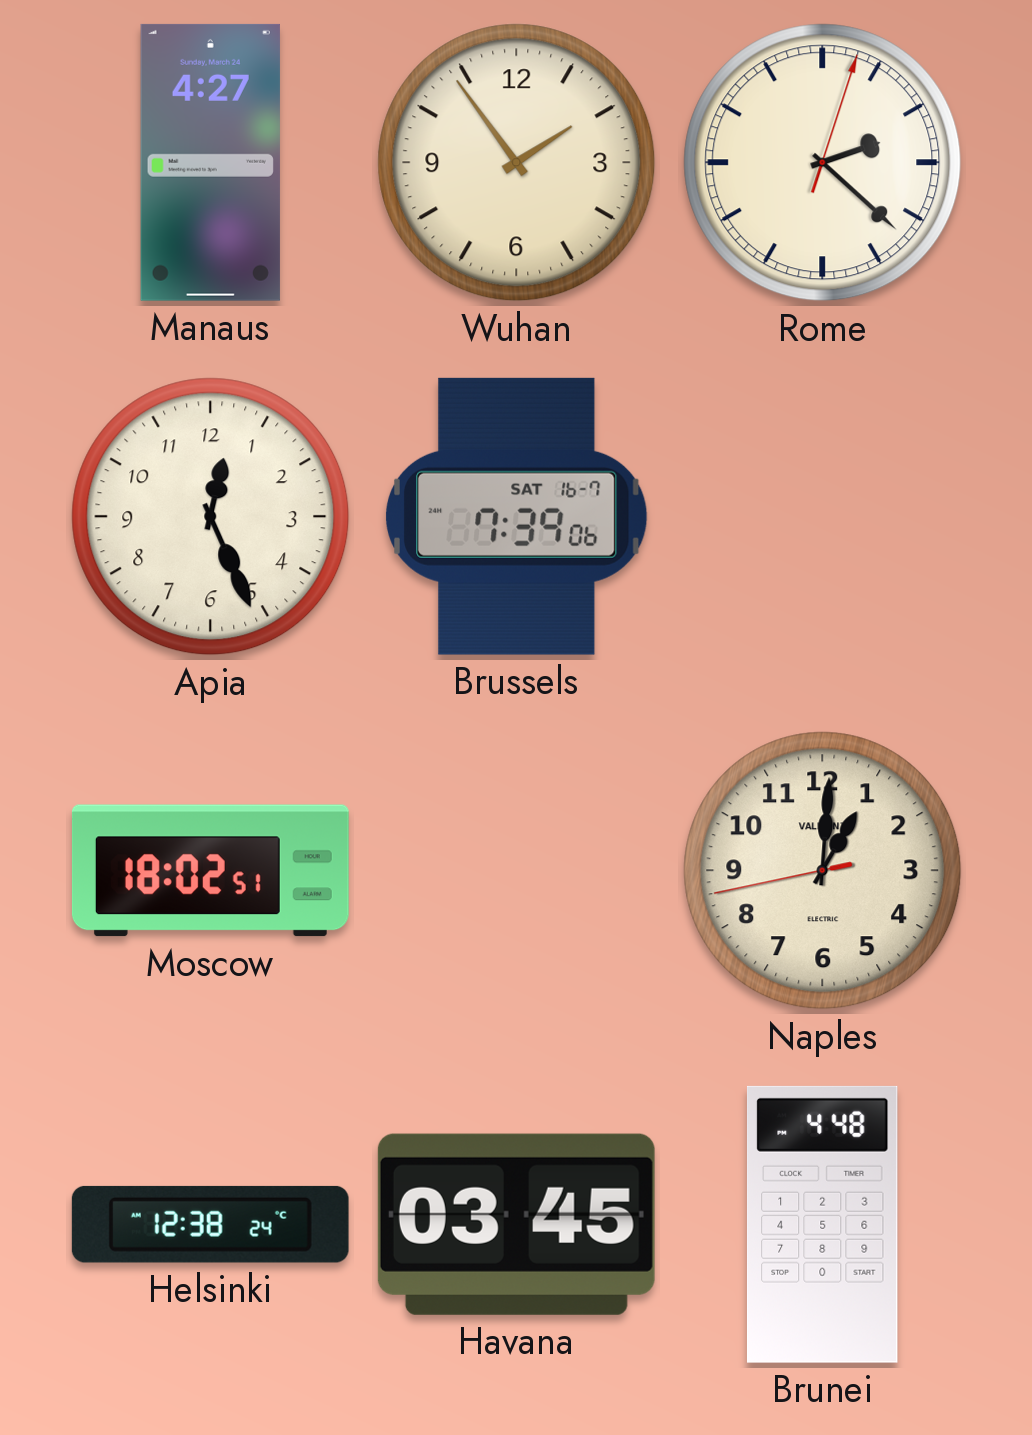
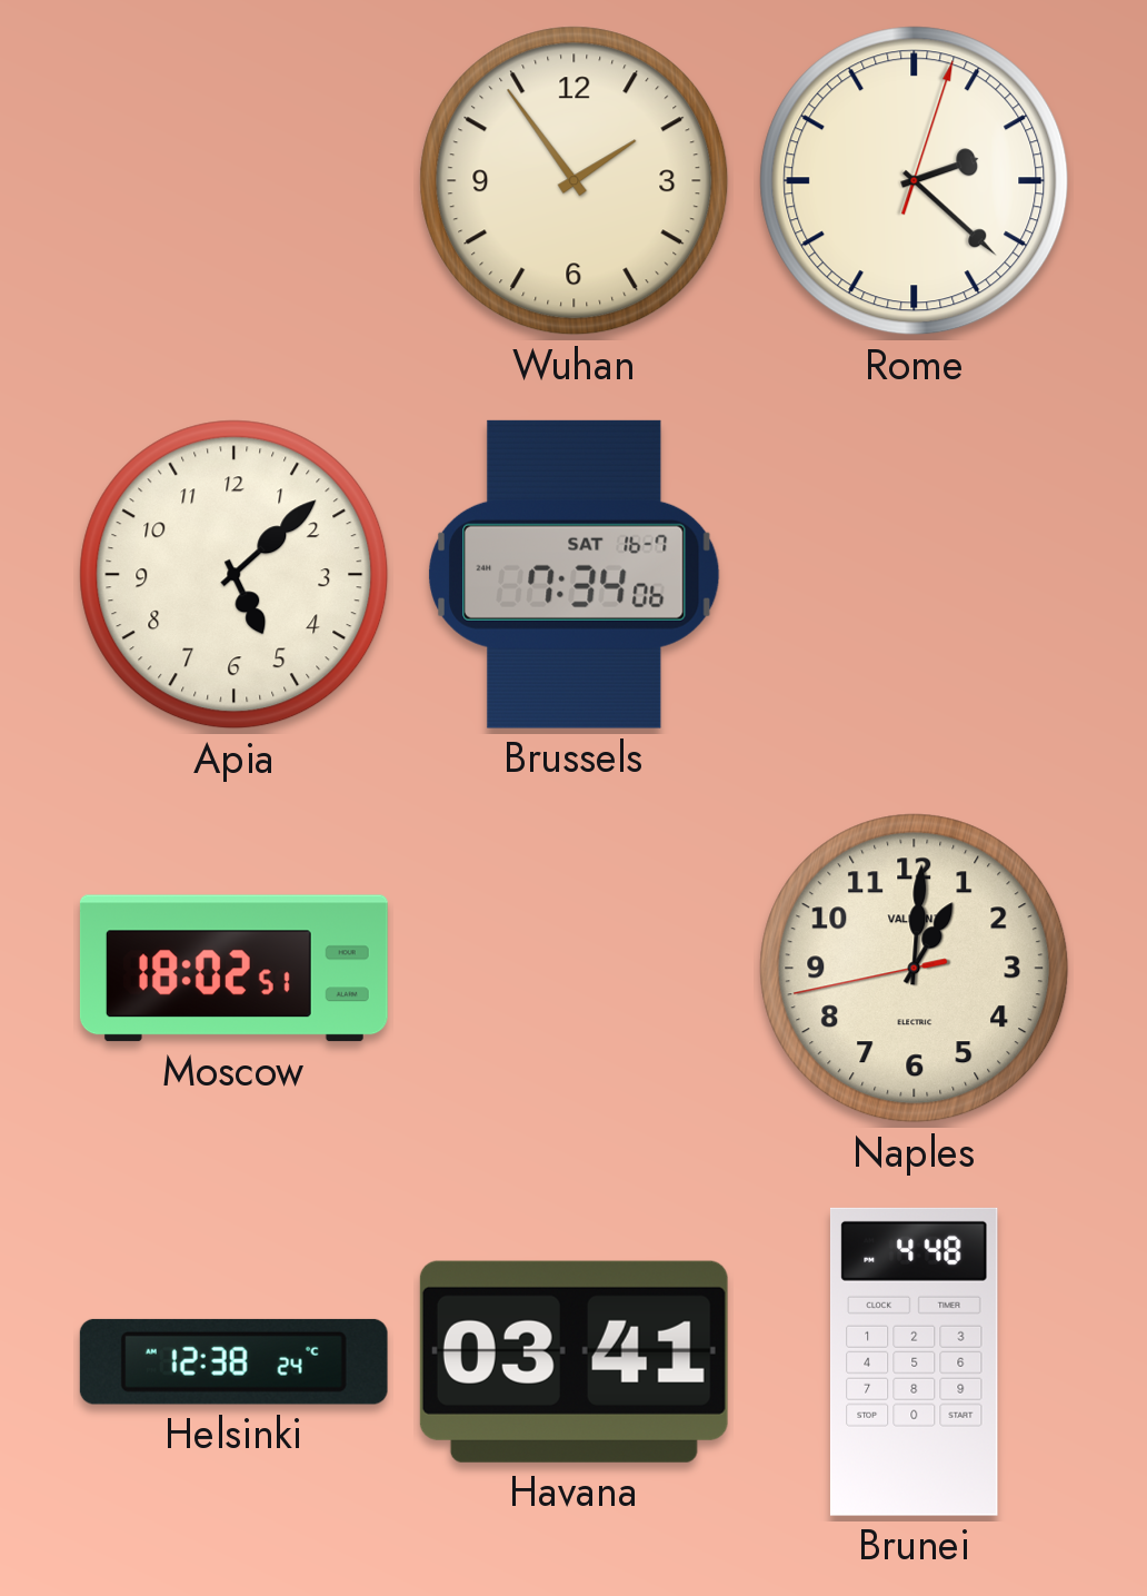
Manaus: 4:27 -> none
Apia: 12:26 -> 5:08
Brussels: 7:39 -> 7:34
Havana: 03:45 -> 03:41
